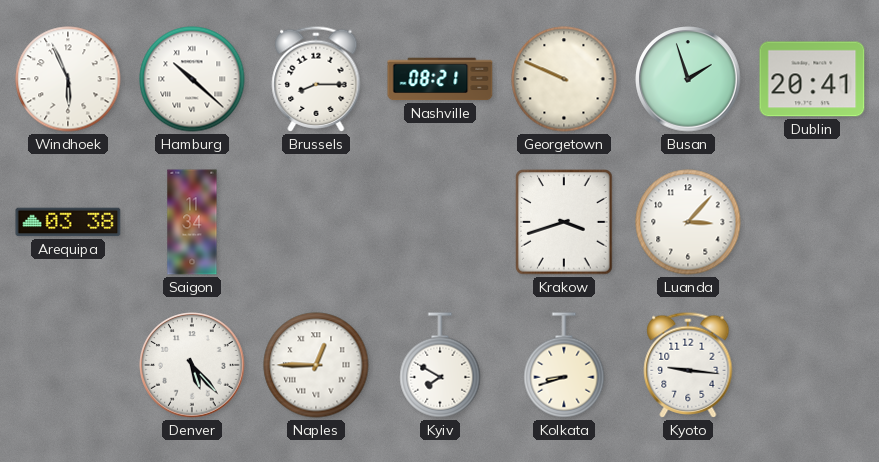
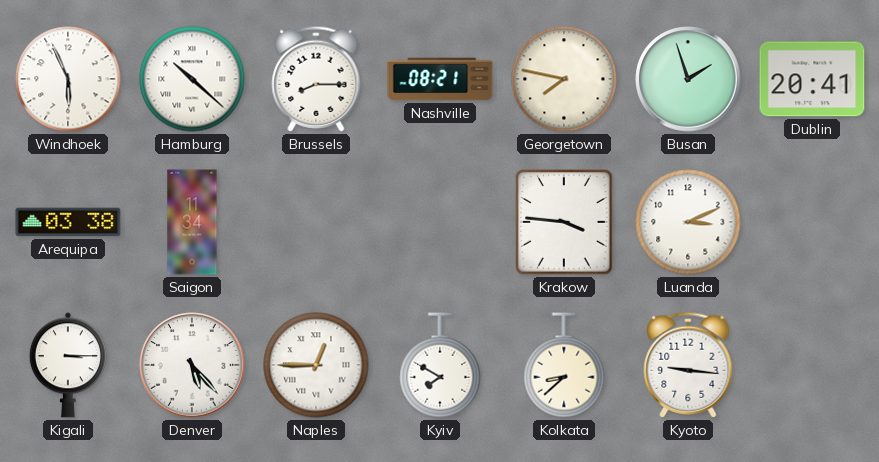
Georgetown: 9:49 -> 7:47
Krakow: 3:42 -> 3:46
Luanda: 3:07 -> 3:11
Kigali: none -> 3:15
Kolkata: 8:42 -> 8:38
